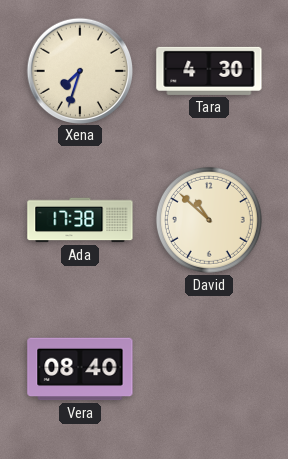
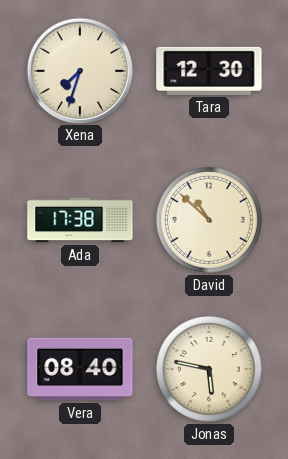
Tara: 4:30 -> 12:30
Jonas: none -> 5:47
